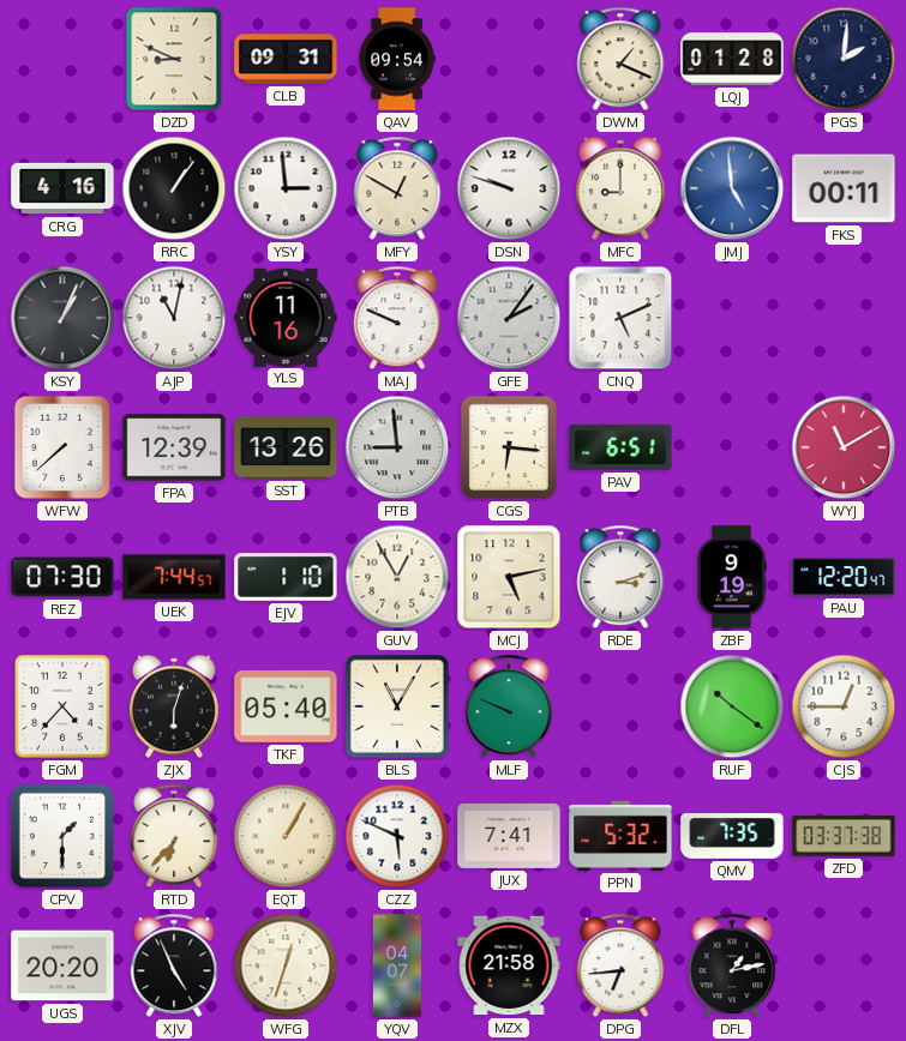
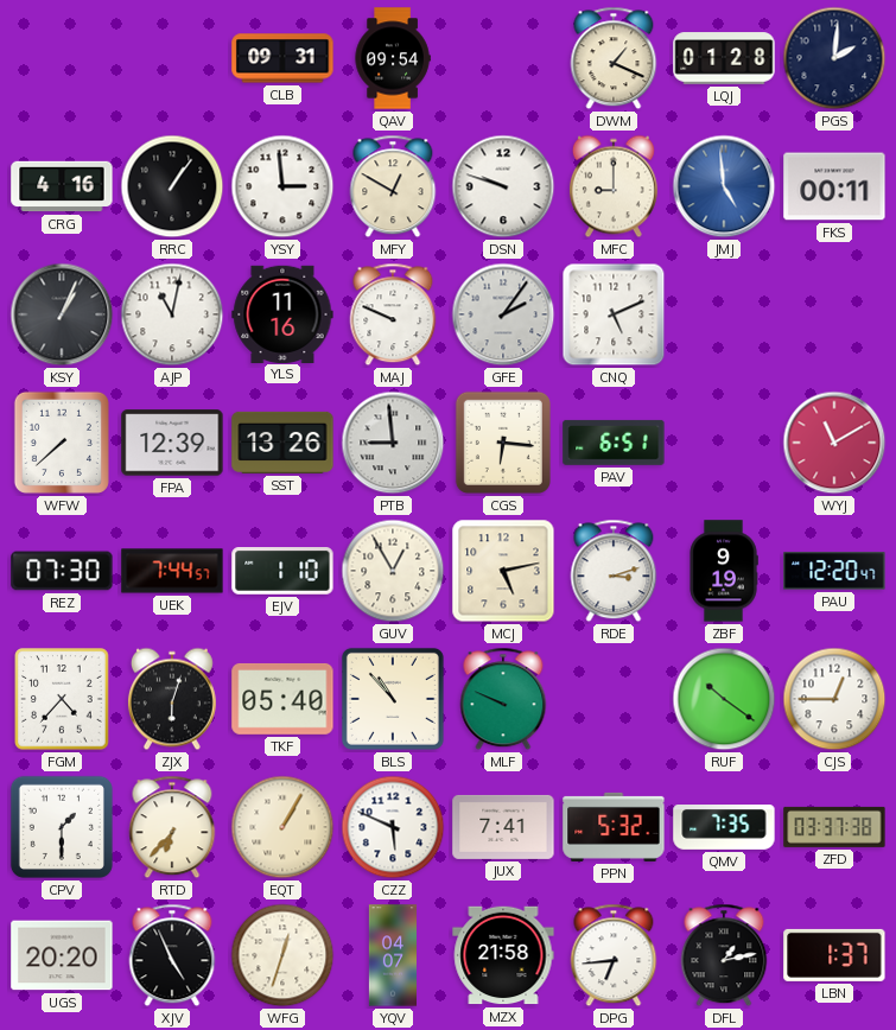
DZD: 8:49 -> none
BLS: 11:05 -> 10:53
LBN: none -> 1:37
